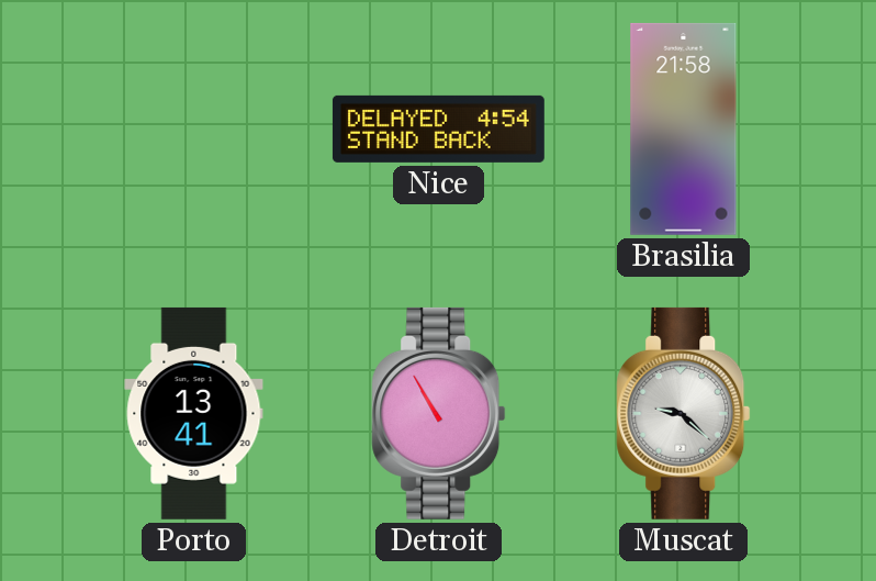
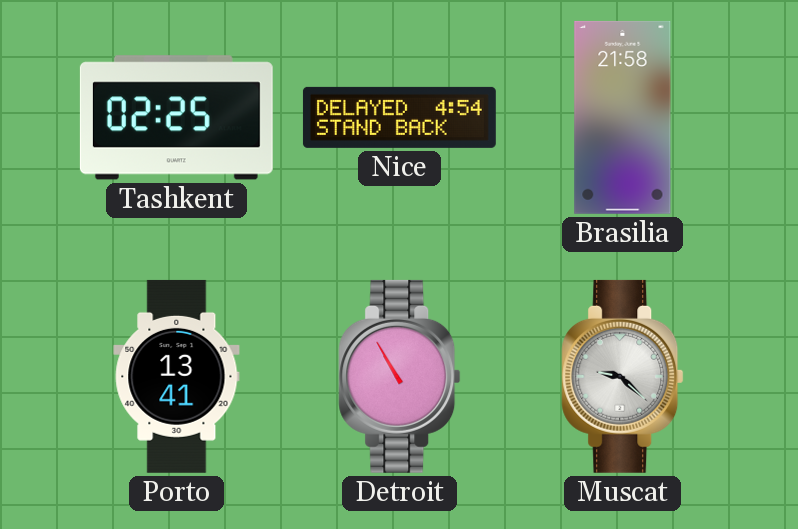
Tashkent: none -> 02:25
